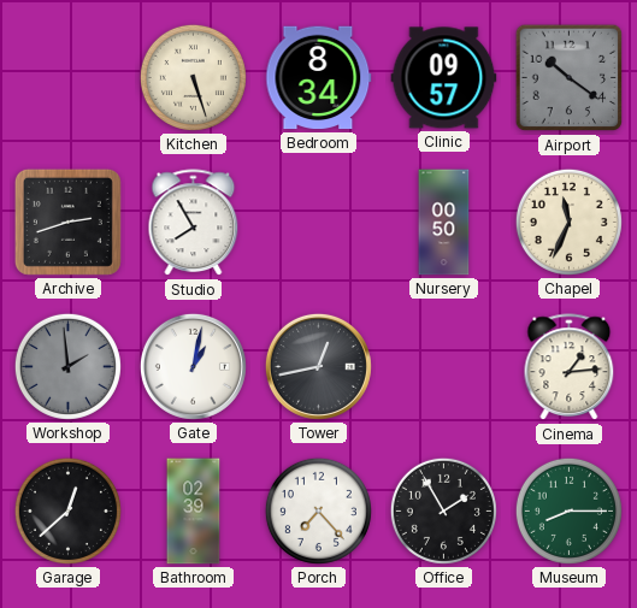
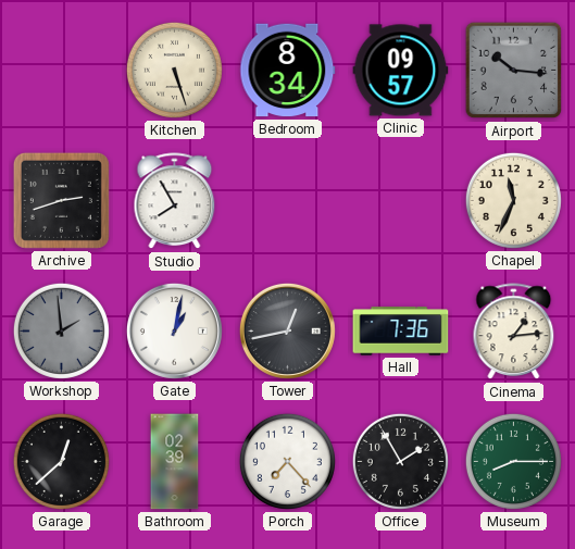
Airport: 10:21 -> 10:16
Nursery: 00:50 -> none
Hall: none -> 7:36
